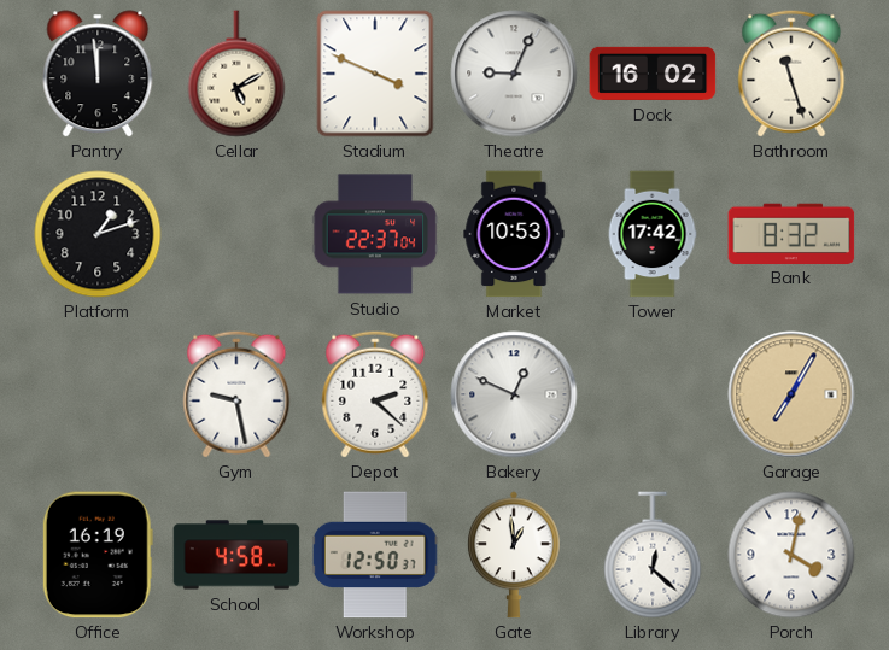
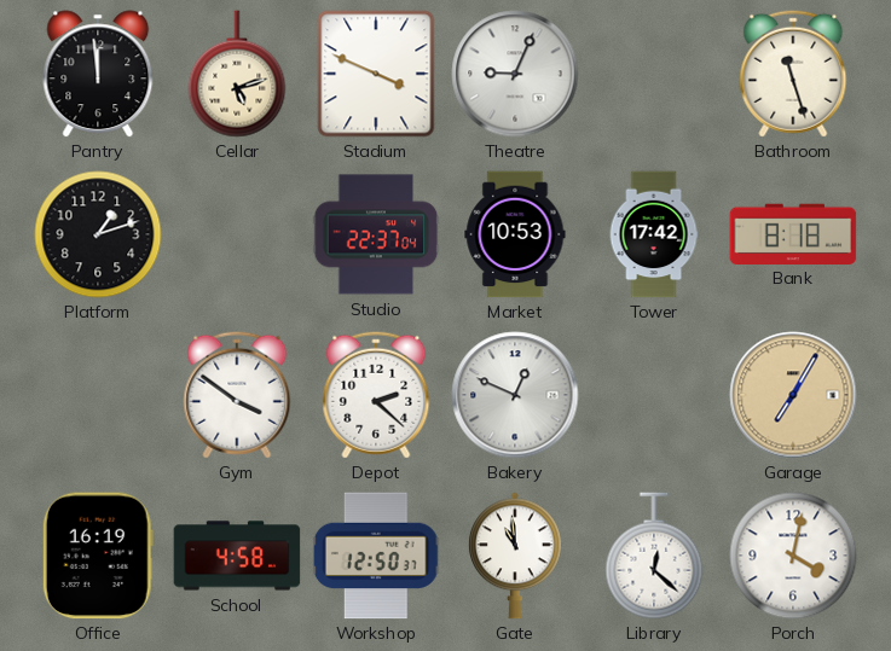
Cellar: 5:10 -> 5:12
Dock: 16:02 -> none
Bank: 8:32 -> 8:18
Gym: 9:28 -> 3:51
Gate: 12:59 -> 10:59
